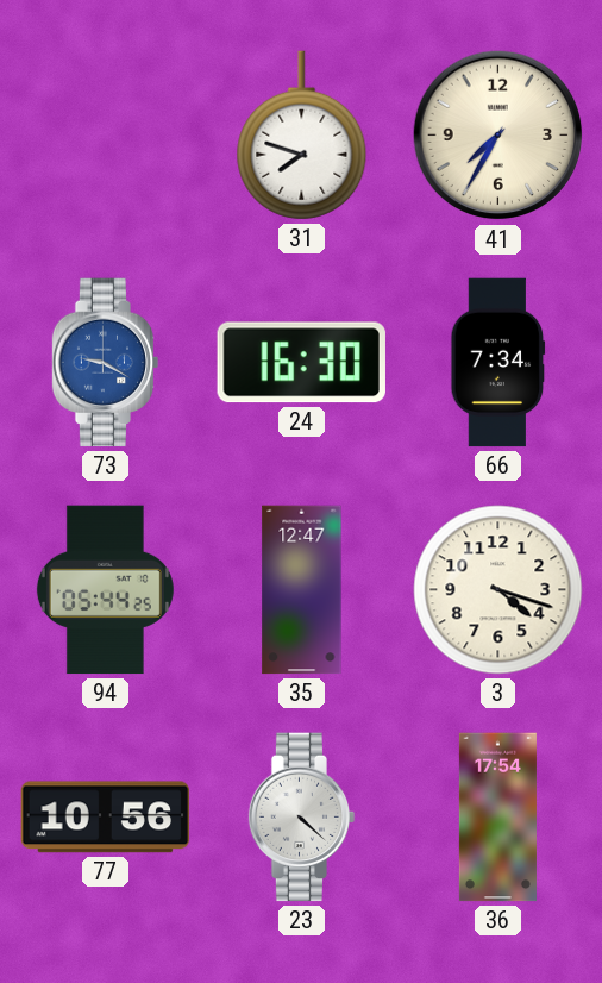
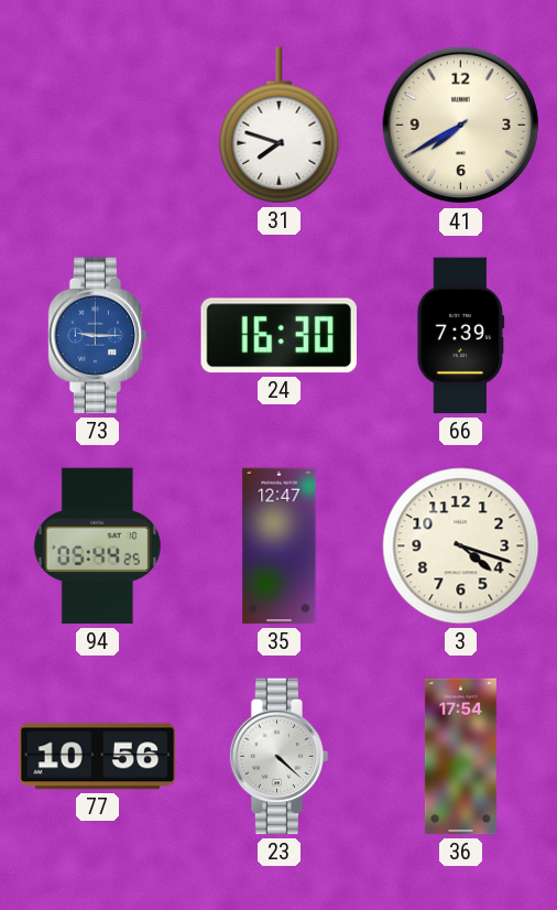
41: 7:35 -> 7:40
73: 9:20 -> 9:15
66: 7:34 -> 7:39
